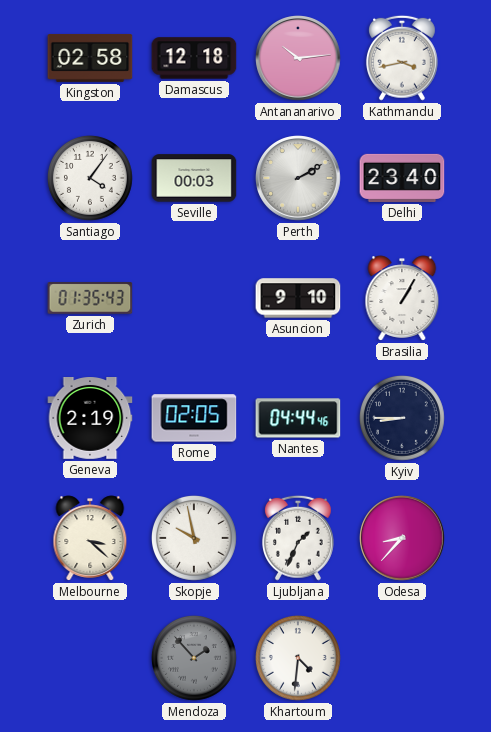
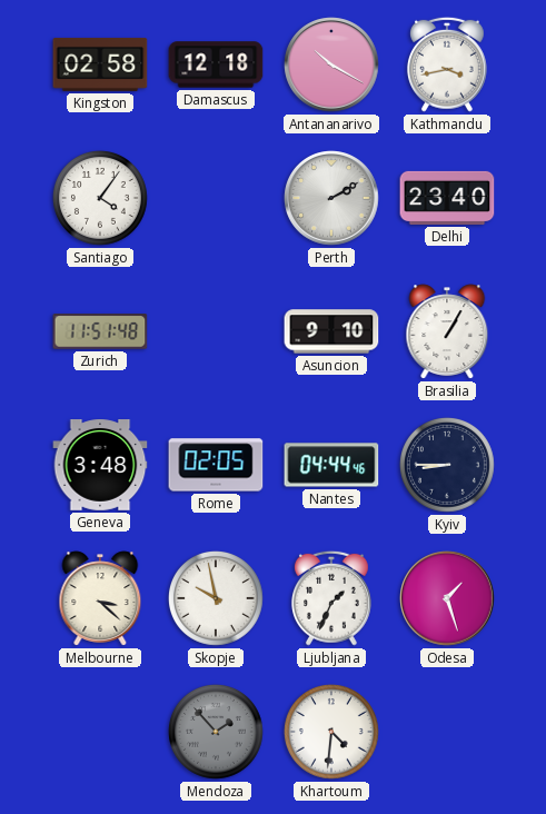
Antananarivo: 10:14 -> 10:20
Seville: 00:03 -> none
Zurich: 01:35 -> 11:51
Geneva: 2:19 -> 3:48
Odesa: 8:37 -> 1:27
